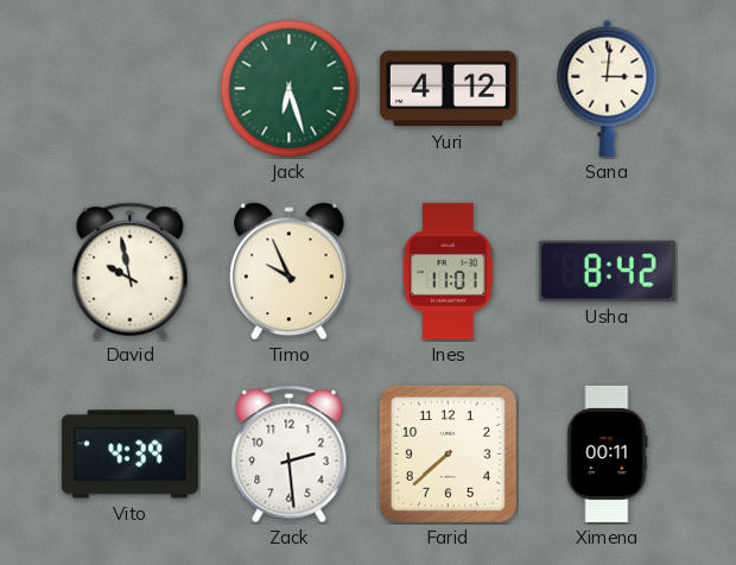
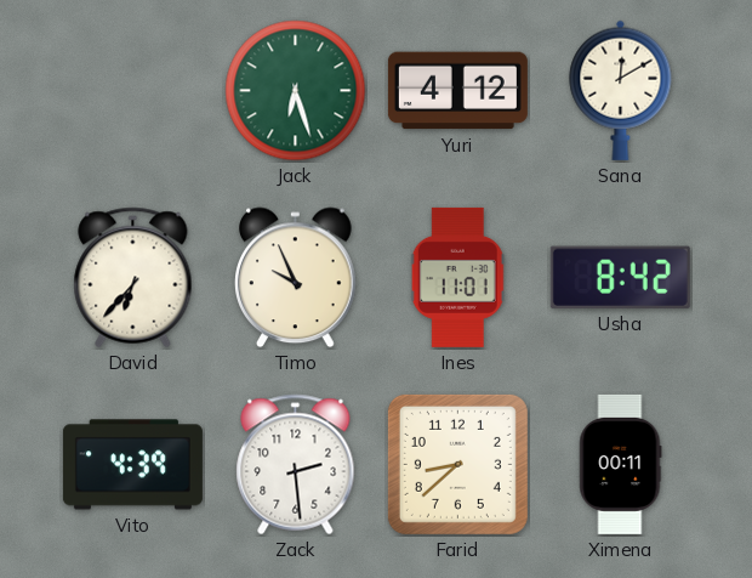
Sana: 3:01 -> 12:10
David: 9:58 -> 6:37
Farid: 7:38 -> 8:38
